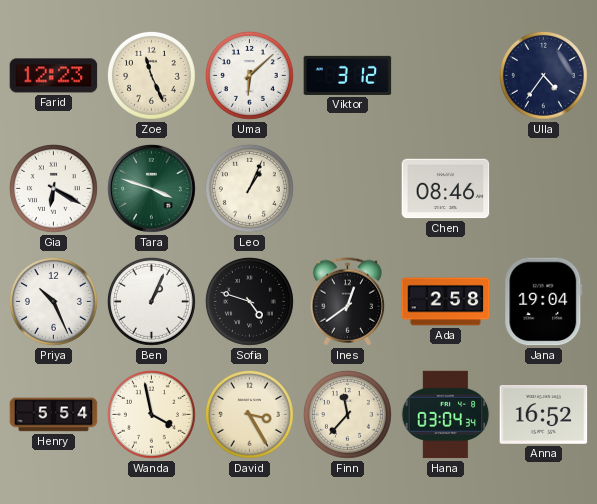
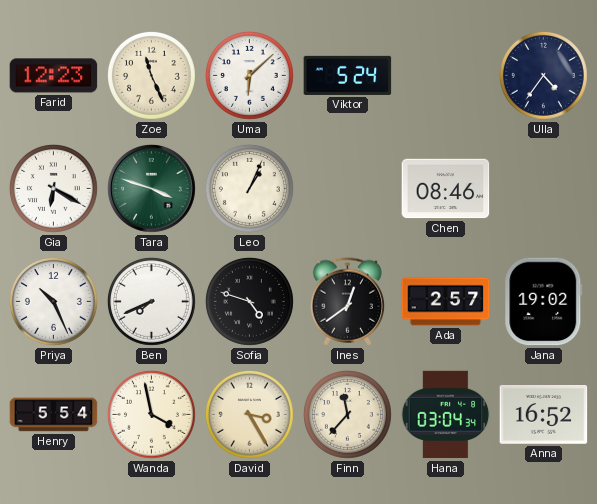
Viktor: 3:12 -> 5:24
Ben: 1:04 -> 7:41
Ada: 2:58 -> 2:57
Jana: 19:04 -> 19:02
